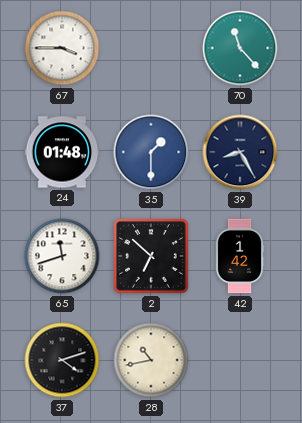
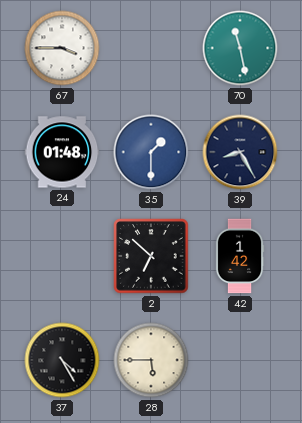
70: 11:23 -> 11:28
65: 11:42 -> none
37: 4:12 -> 4:25
28: 10:43 -> 5:45
